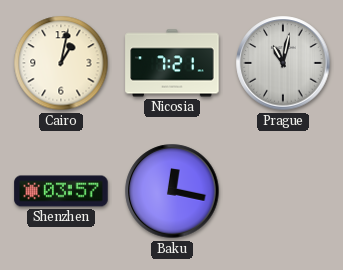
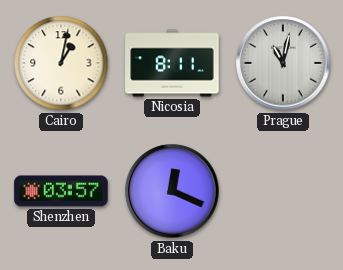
Nicosia: 7:21 -> 8:11
Baku: 12:17 -> 12:19
